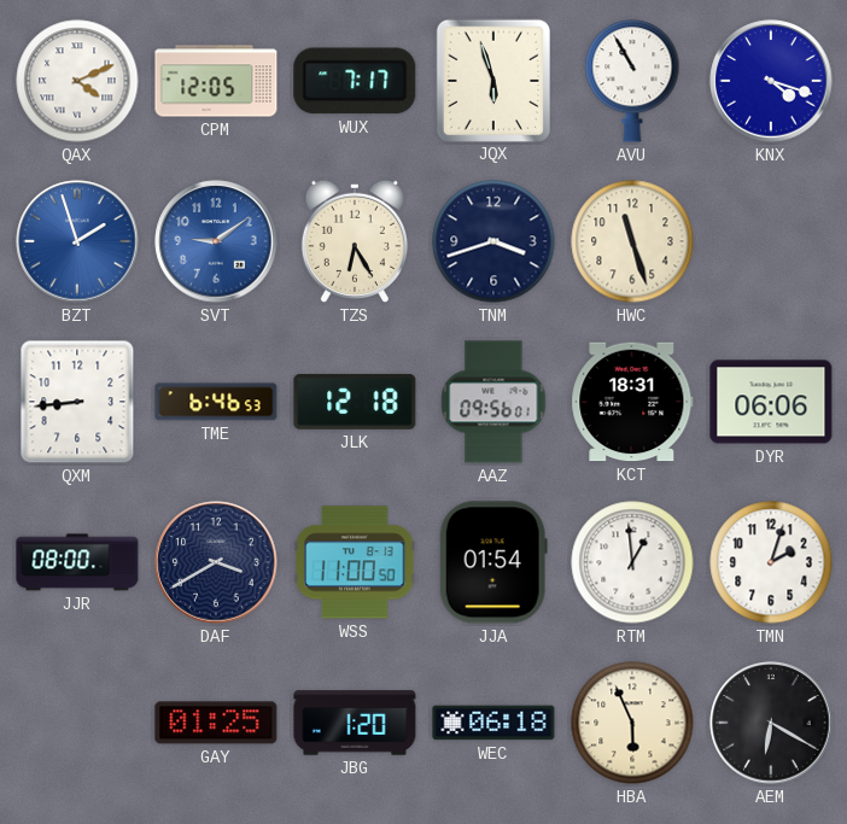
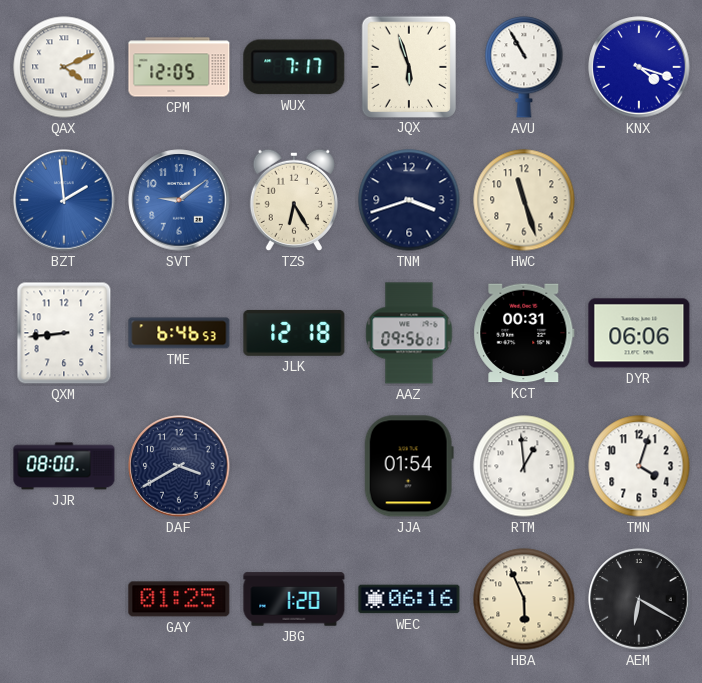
BZT: 1:57 -> 1:59
KCT: 18:31 -> 00:31
WSS: 11:00 -> none
TMN: 2:03 -> 4:03
WEC: 06:18 -> 06:16
